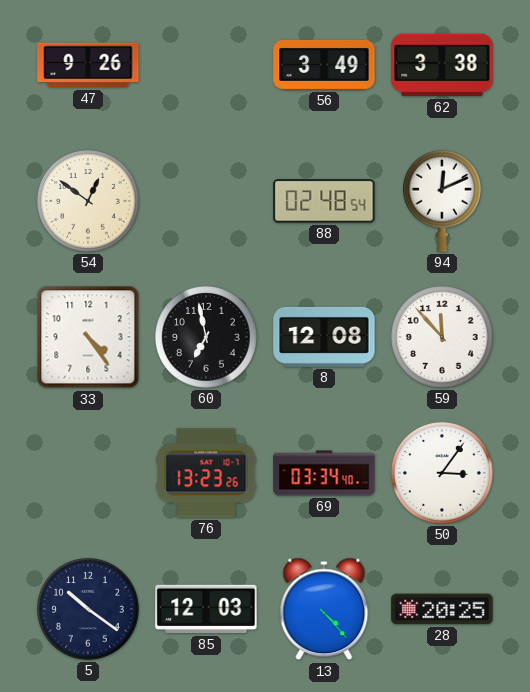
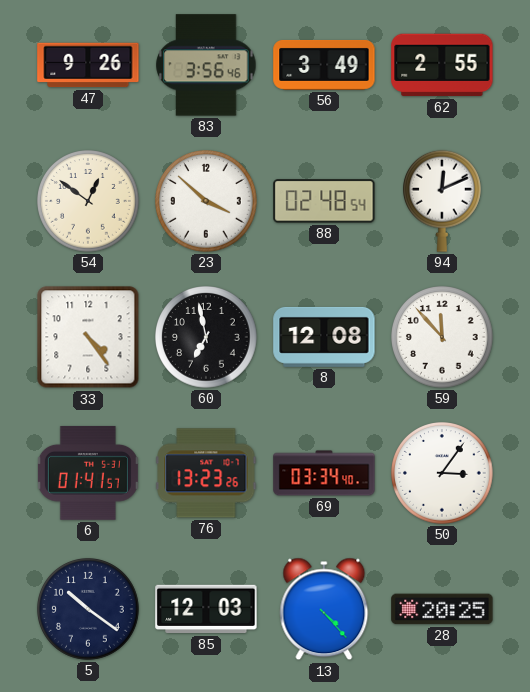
83: none -> 3:56
62: 3:38 -> 2:55
23: none -> 3:52
6: none -> 01:41
